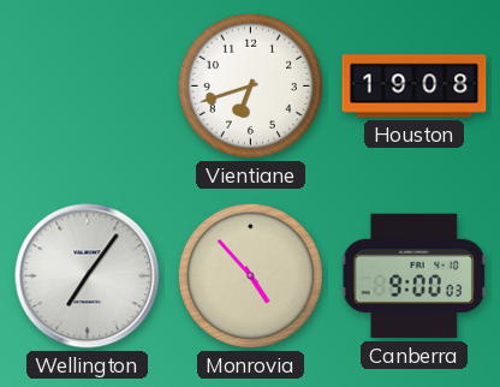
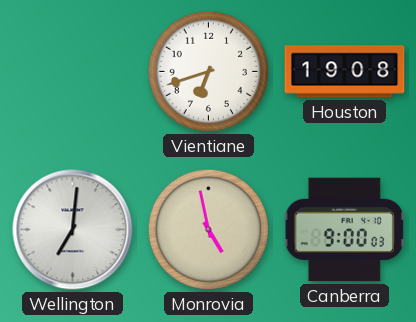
Wellington: 7:06 -> 7:01
Monrovia: 4:53 -> 4:58
